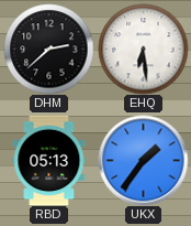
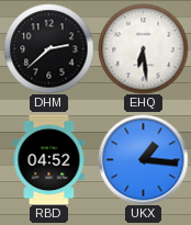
RBD: 05:13 -> 04:52
UKX: 1:36 -> 1:16
